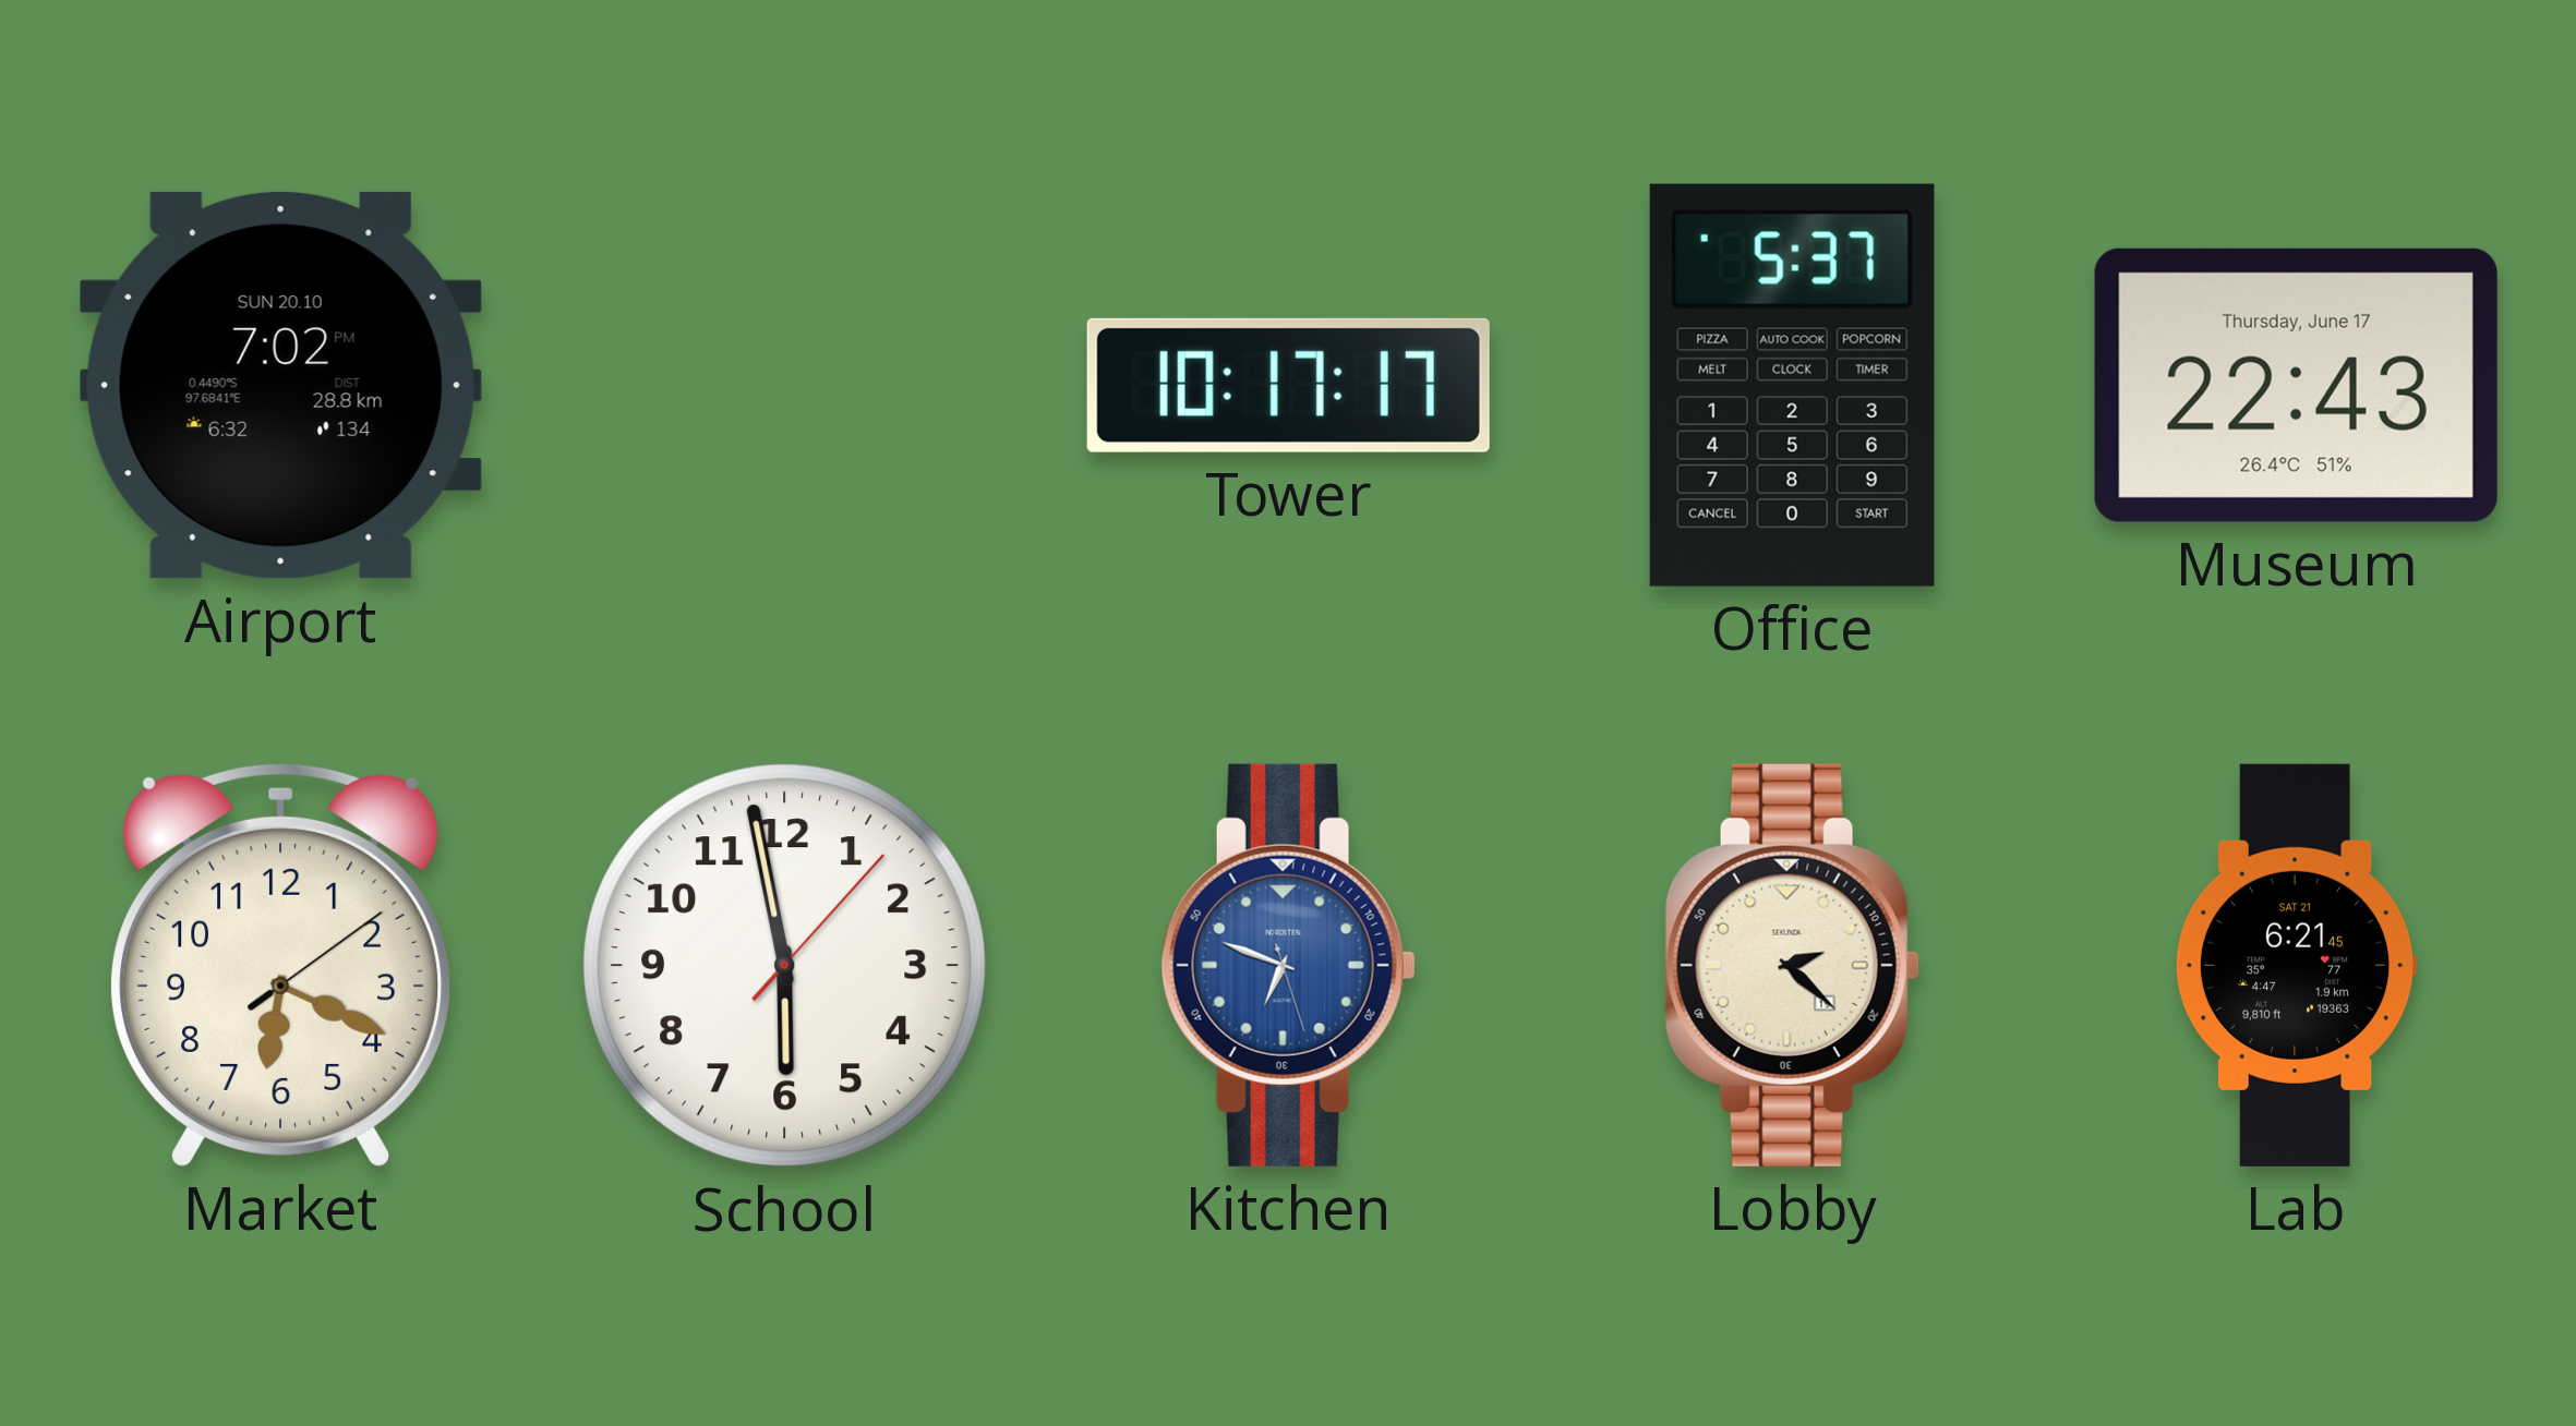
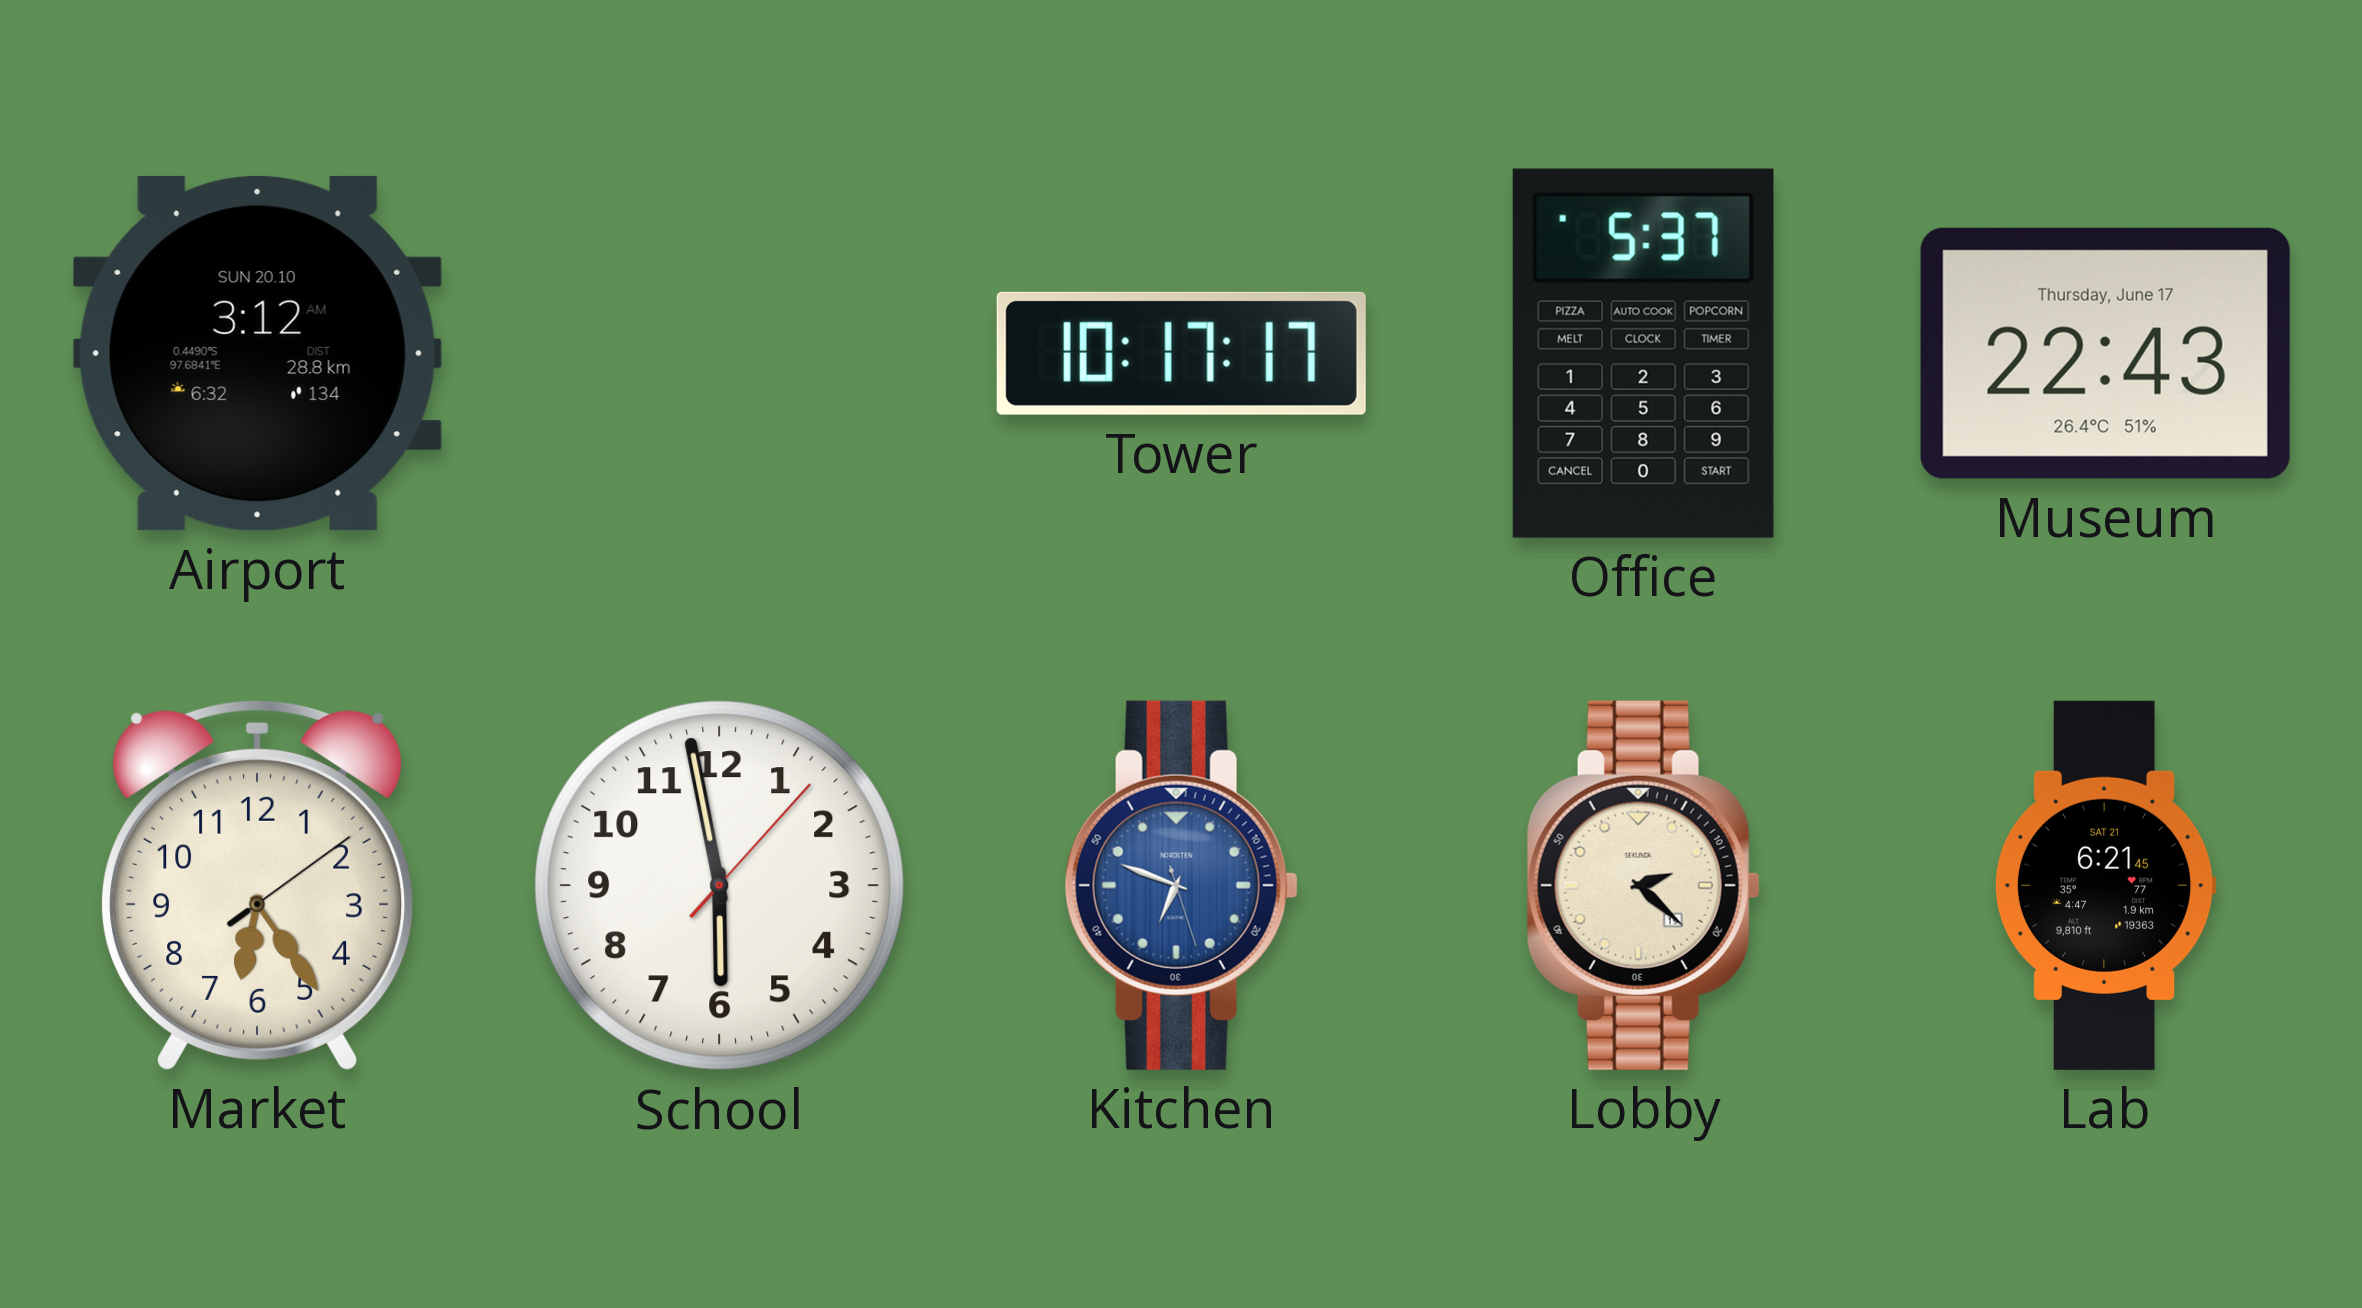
Airport: 7:02 -> 3:12
Market: 6:19 -> 6:24
